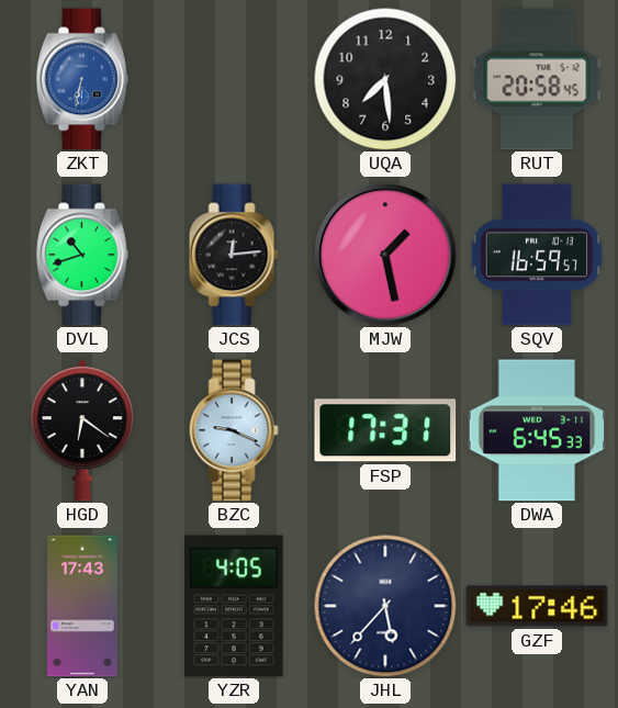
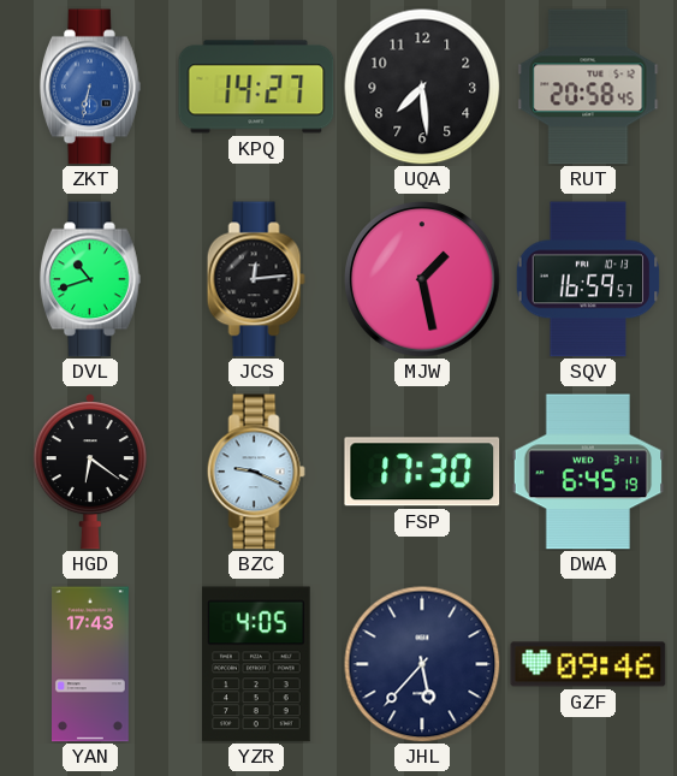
KPQ: none -> 14:27
FSP: 17:31 -> 17:30
DWA: 6:45:33 -> 6:45:19
GZF: 17:46 -> 09:46
